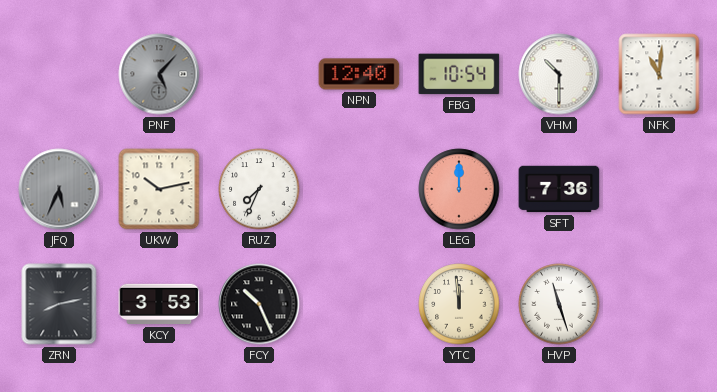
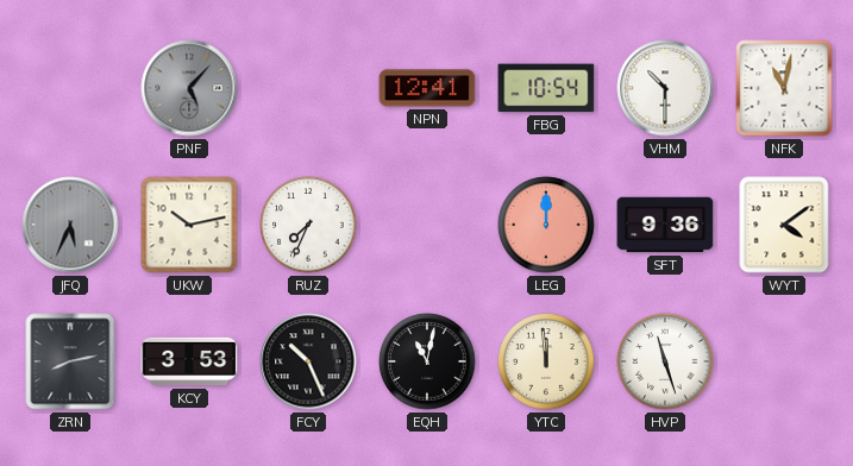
NPN: 12:40 -> 12:41
NFK: 11:01 -> 11:02
SFT: 7:36 -> 9:36
WYT: none -> 4:09
EQH: none -> 11:02
